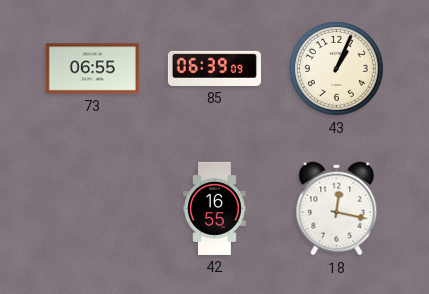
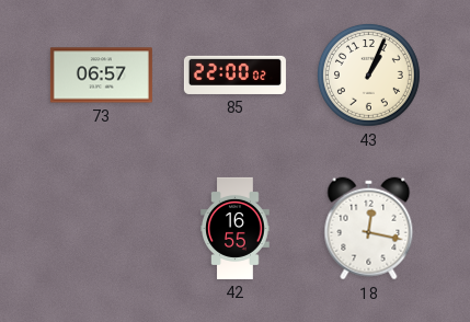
73: 06:55 -> 06:57
85: 06:39 -> 22:00
